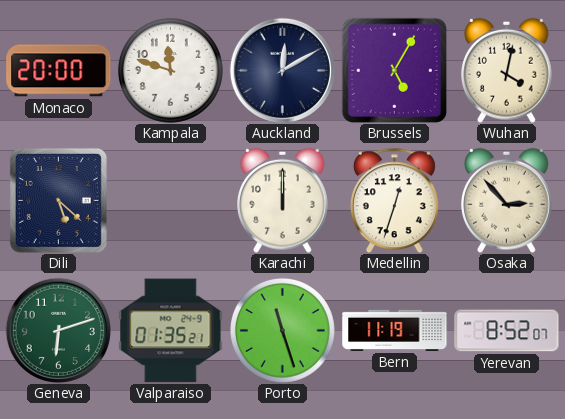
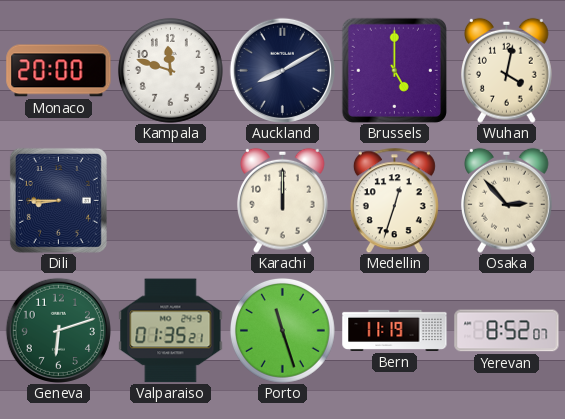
Auckland: 12:10 -> 8:10
Brussels: 5:05 -> 5:00
Dili: 5:22 -> 8:45
